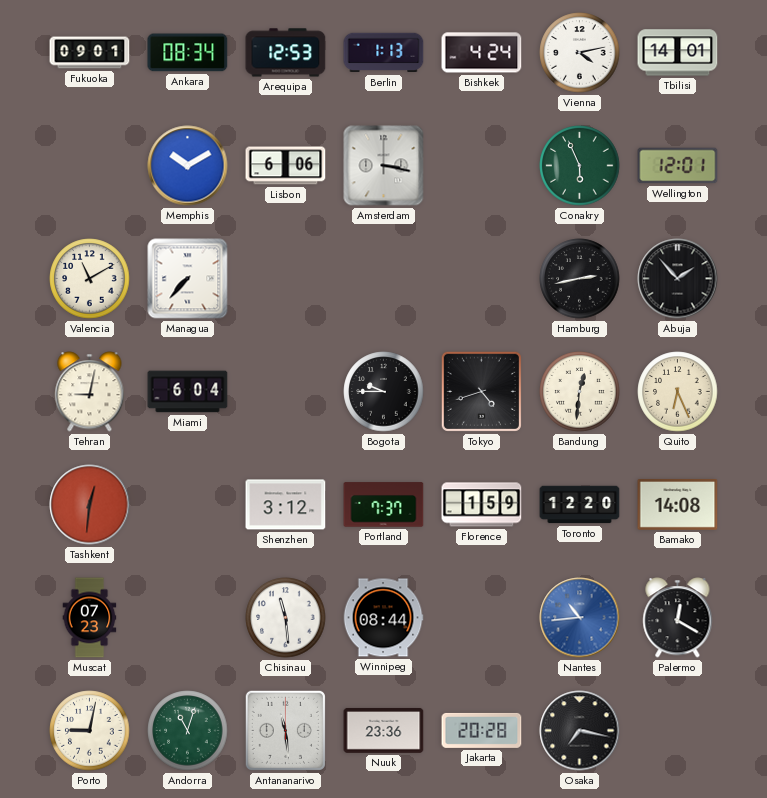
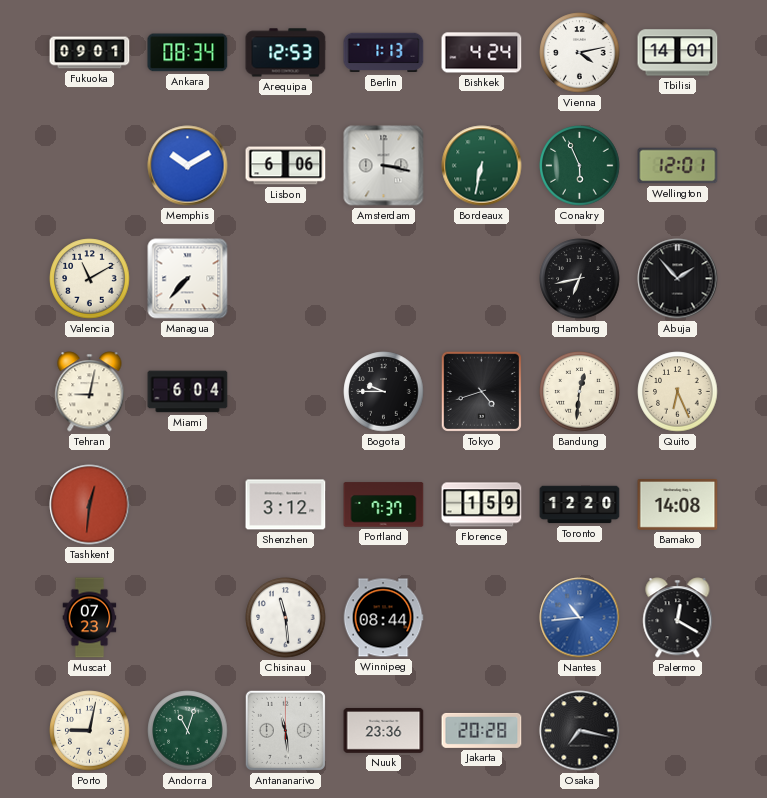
Bordeaux: none -> 6:32
Hamburg: 2:43 -> 6:43
